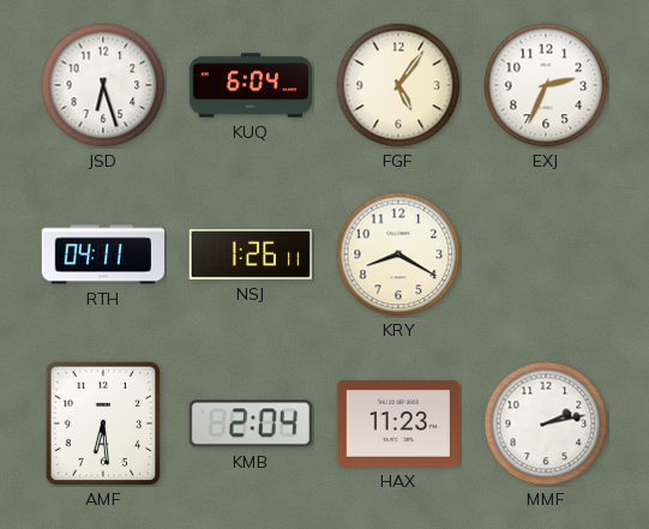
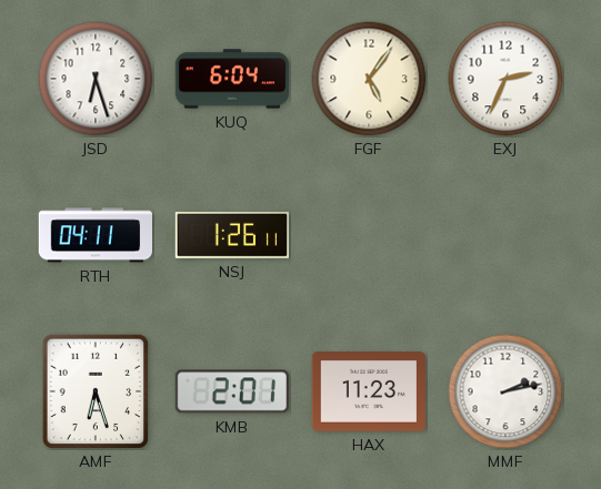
KRY: 8:20 -> none
AMF: 6:29 -> 6:27
KMB: 2:04 -> 2:01
